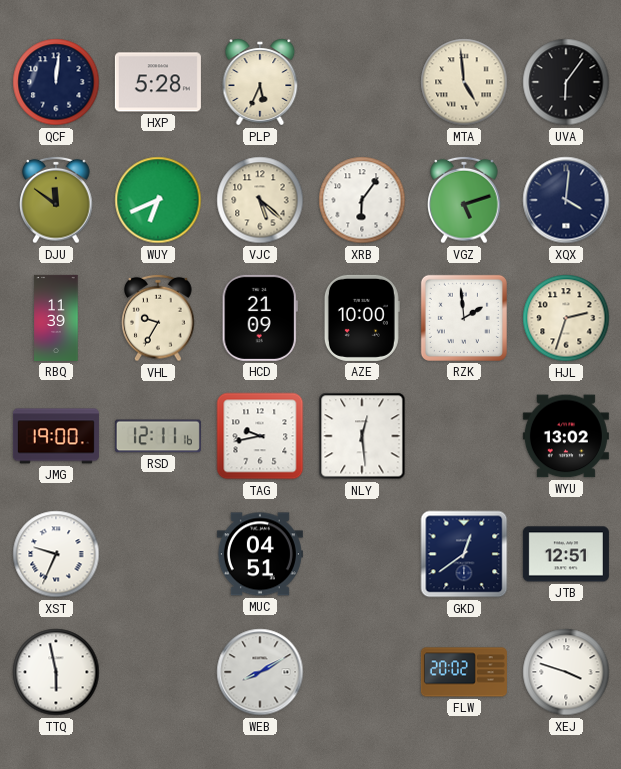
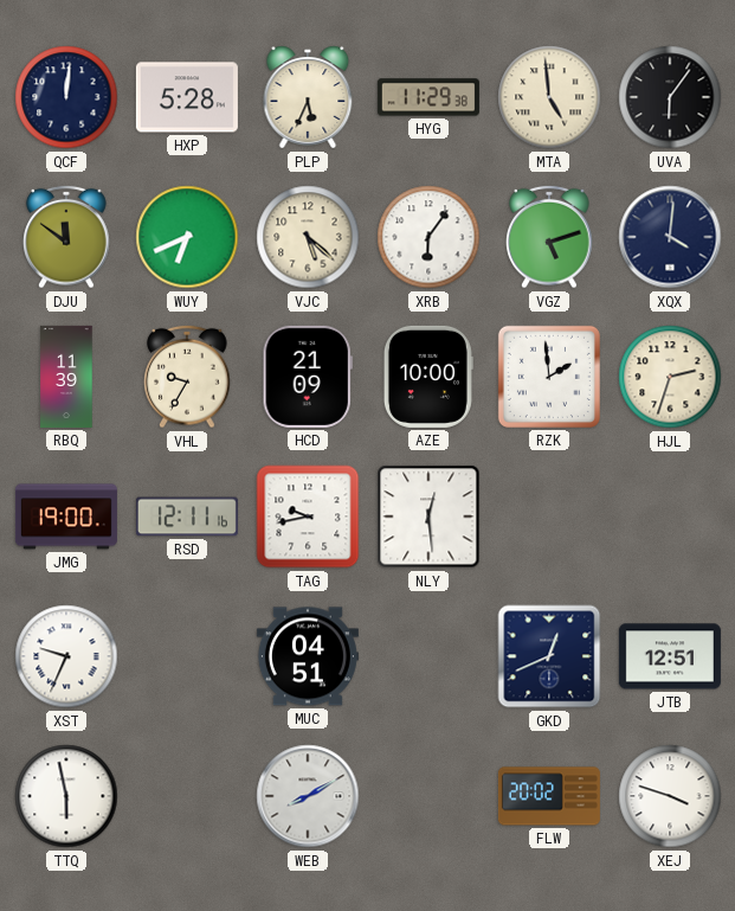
HYG: none -> 11:29
WYU: 13:02 -> none
GKD: 12:39 -> 12:41
